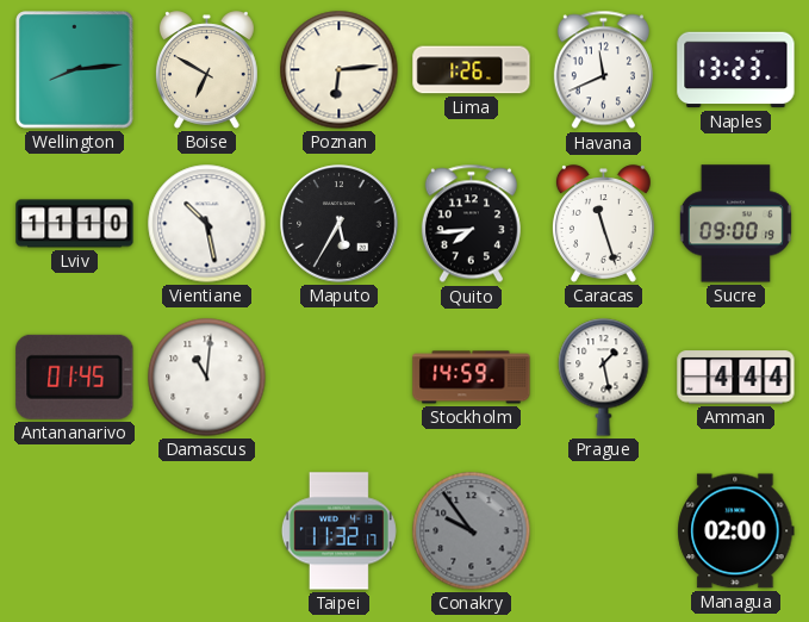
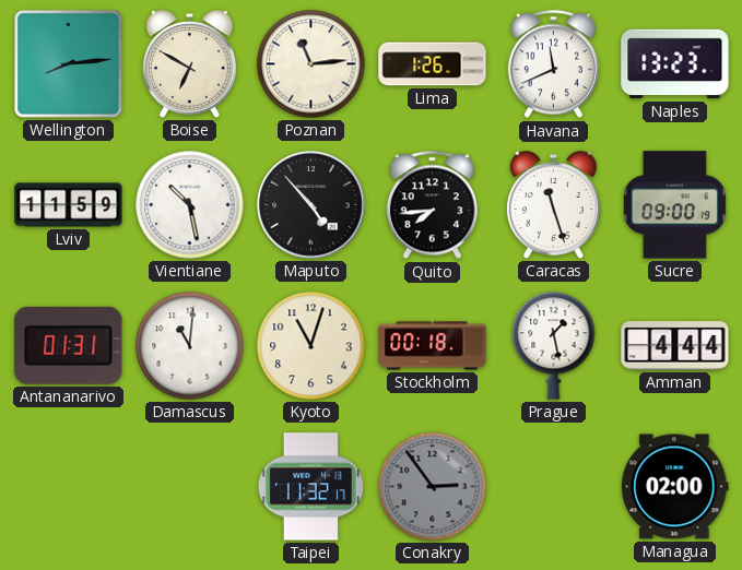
Poznan: 6:14 -> 11:14
Lviv: 11:10 -> 11:59
Maputo: 5:35 -> 4:53
Antananarivo: 01:45 -> 01:31
Kyoto: none -> 11:03
Stockholm: 14:59 -> 00:18
Conakry: 9:54 -> 2:54
